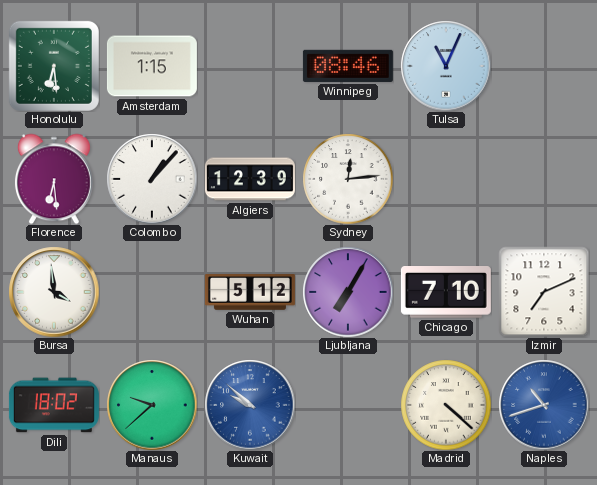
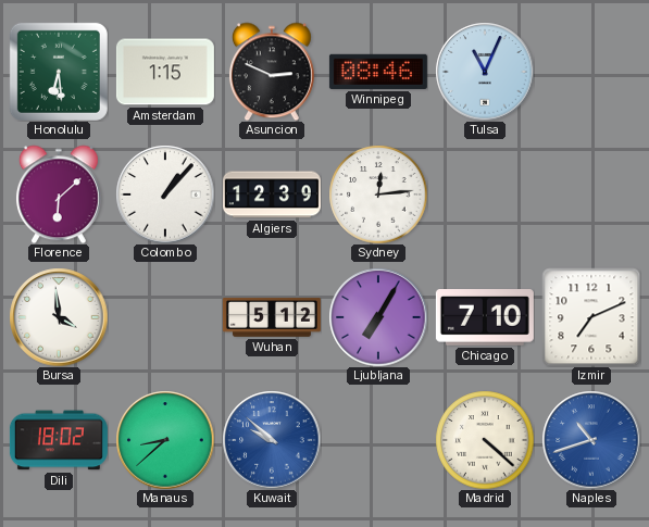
Asuncion: none -> 2:49
Florence: 6:29 -> 6:08
Manaus: 9:38 -> 8:38
